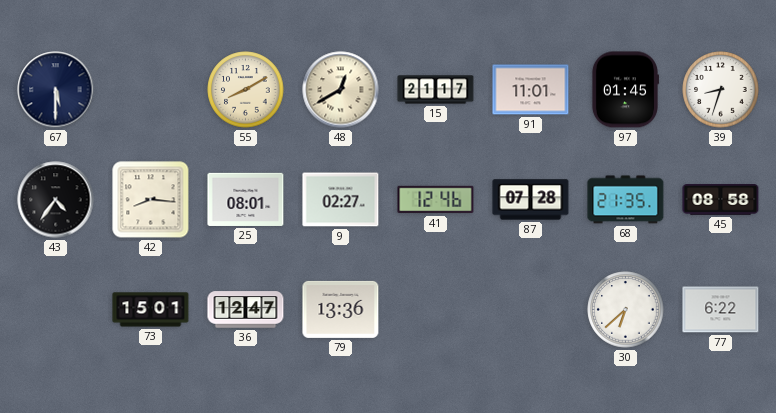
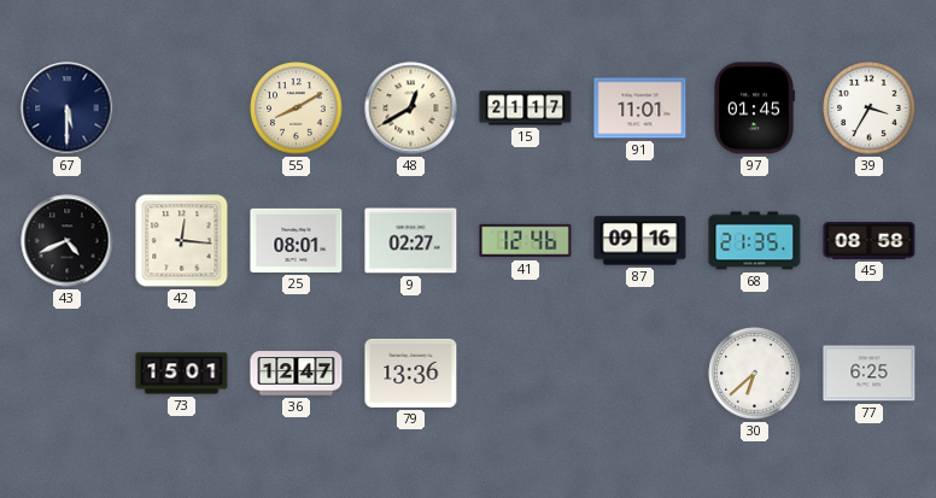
39: 8:33 -> 3:35
43: 4:36 -> 4:41
42: 8:16 -> 12:16
87: 07:28 -> 09:16
77: 6:22 -> 6:25
